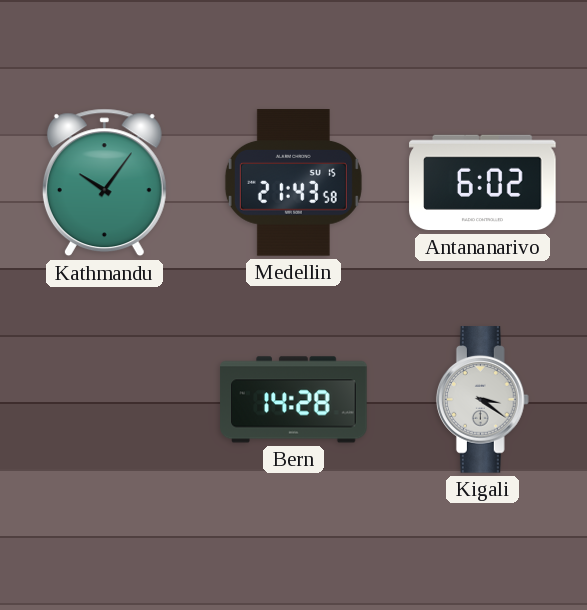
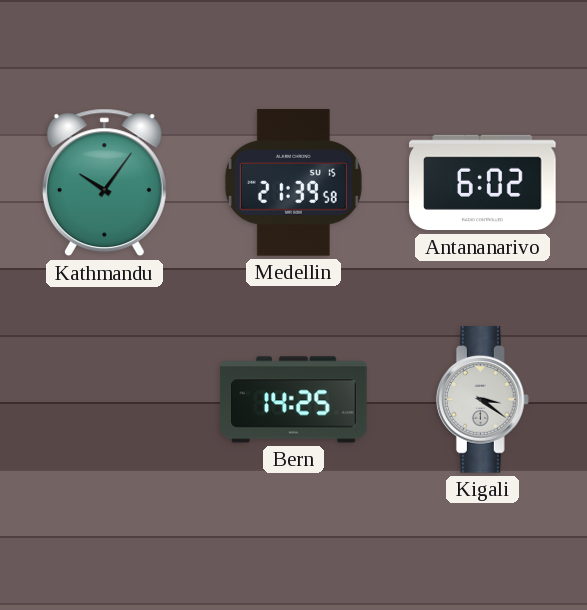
Medellin: 21:43 -> 21:39
Bern: 14:28 -> 14:25
